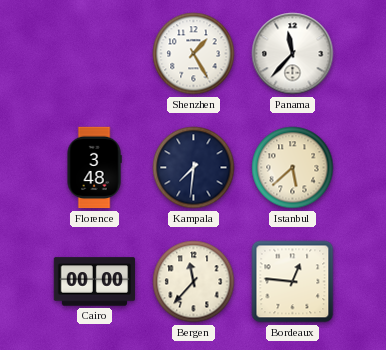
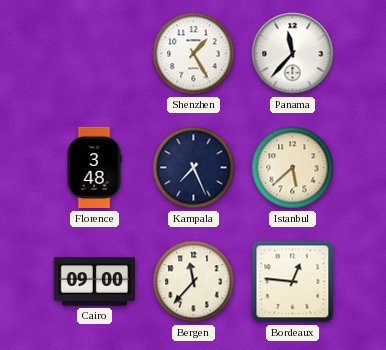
Kampala: 7:31 -> 7:26
Cairo: 00:00 -> 09:00
